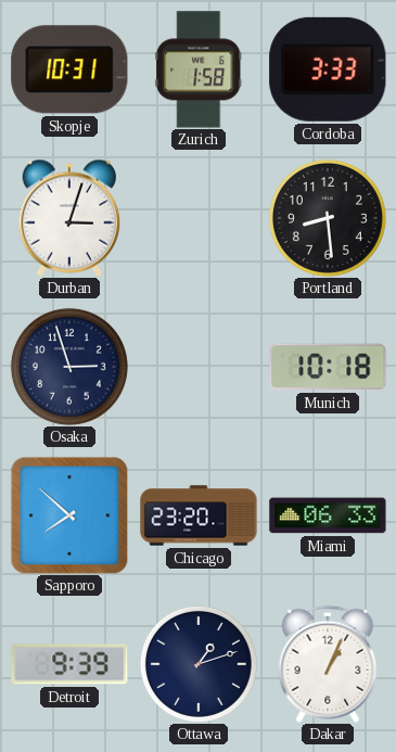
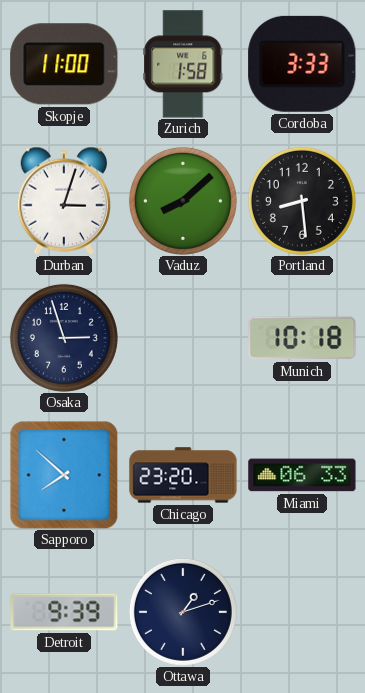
Skopje: 10:31 -> 11:00
Vaduz: none -> 8:08
Dakar: 1:04 -> none
